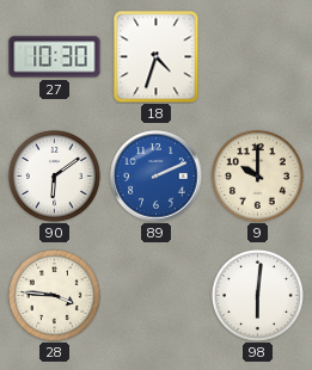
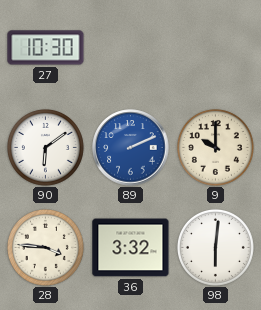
18: 4:33 -> none
36: none -> 3:32
